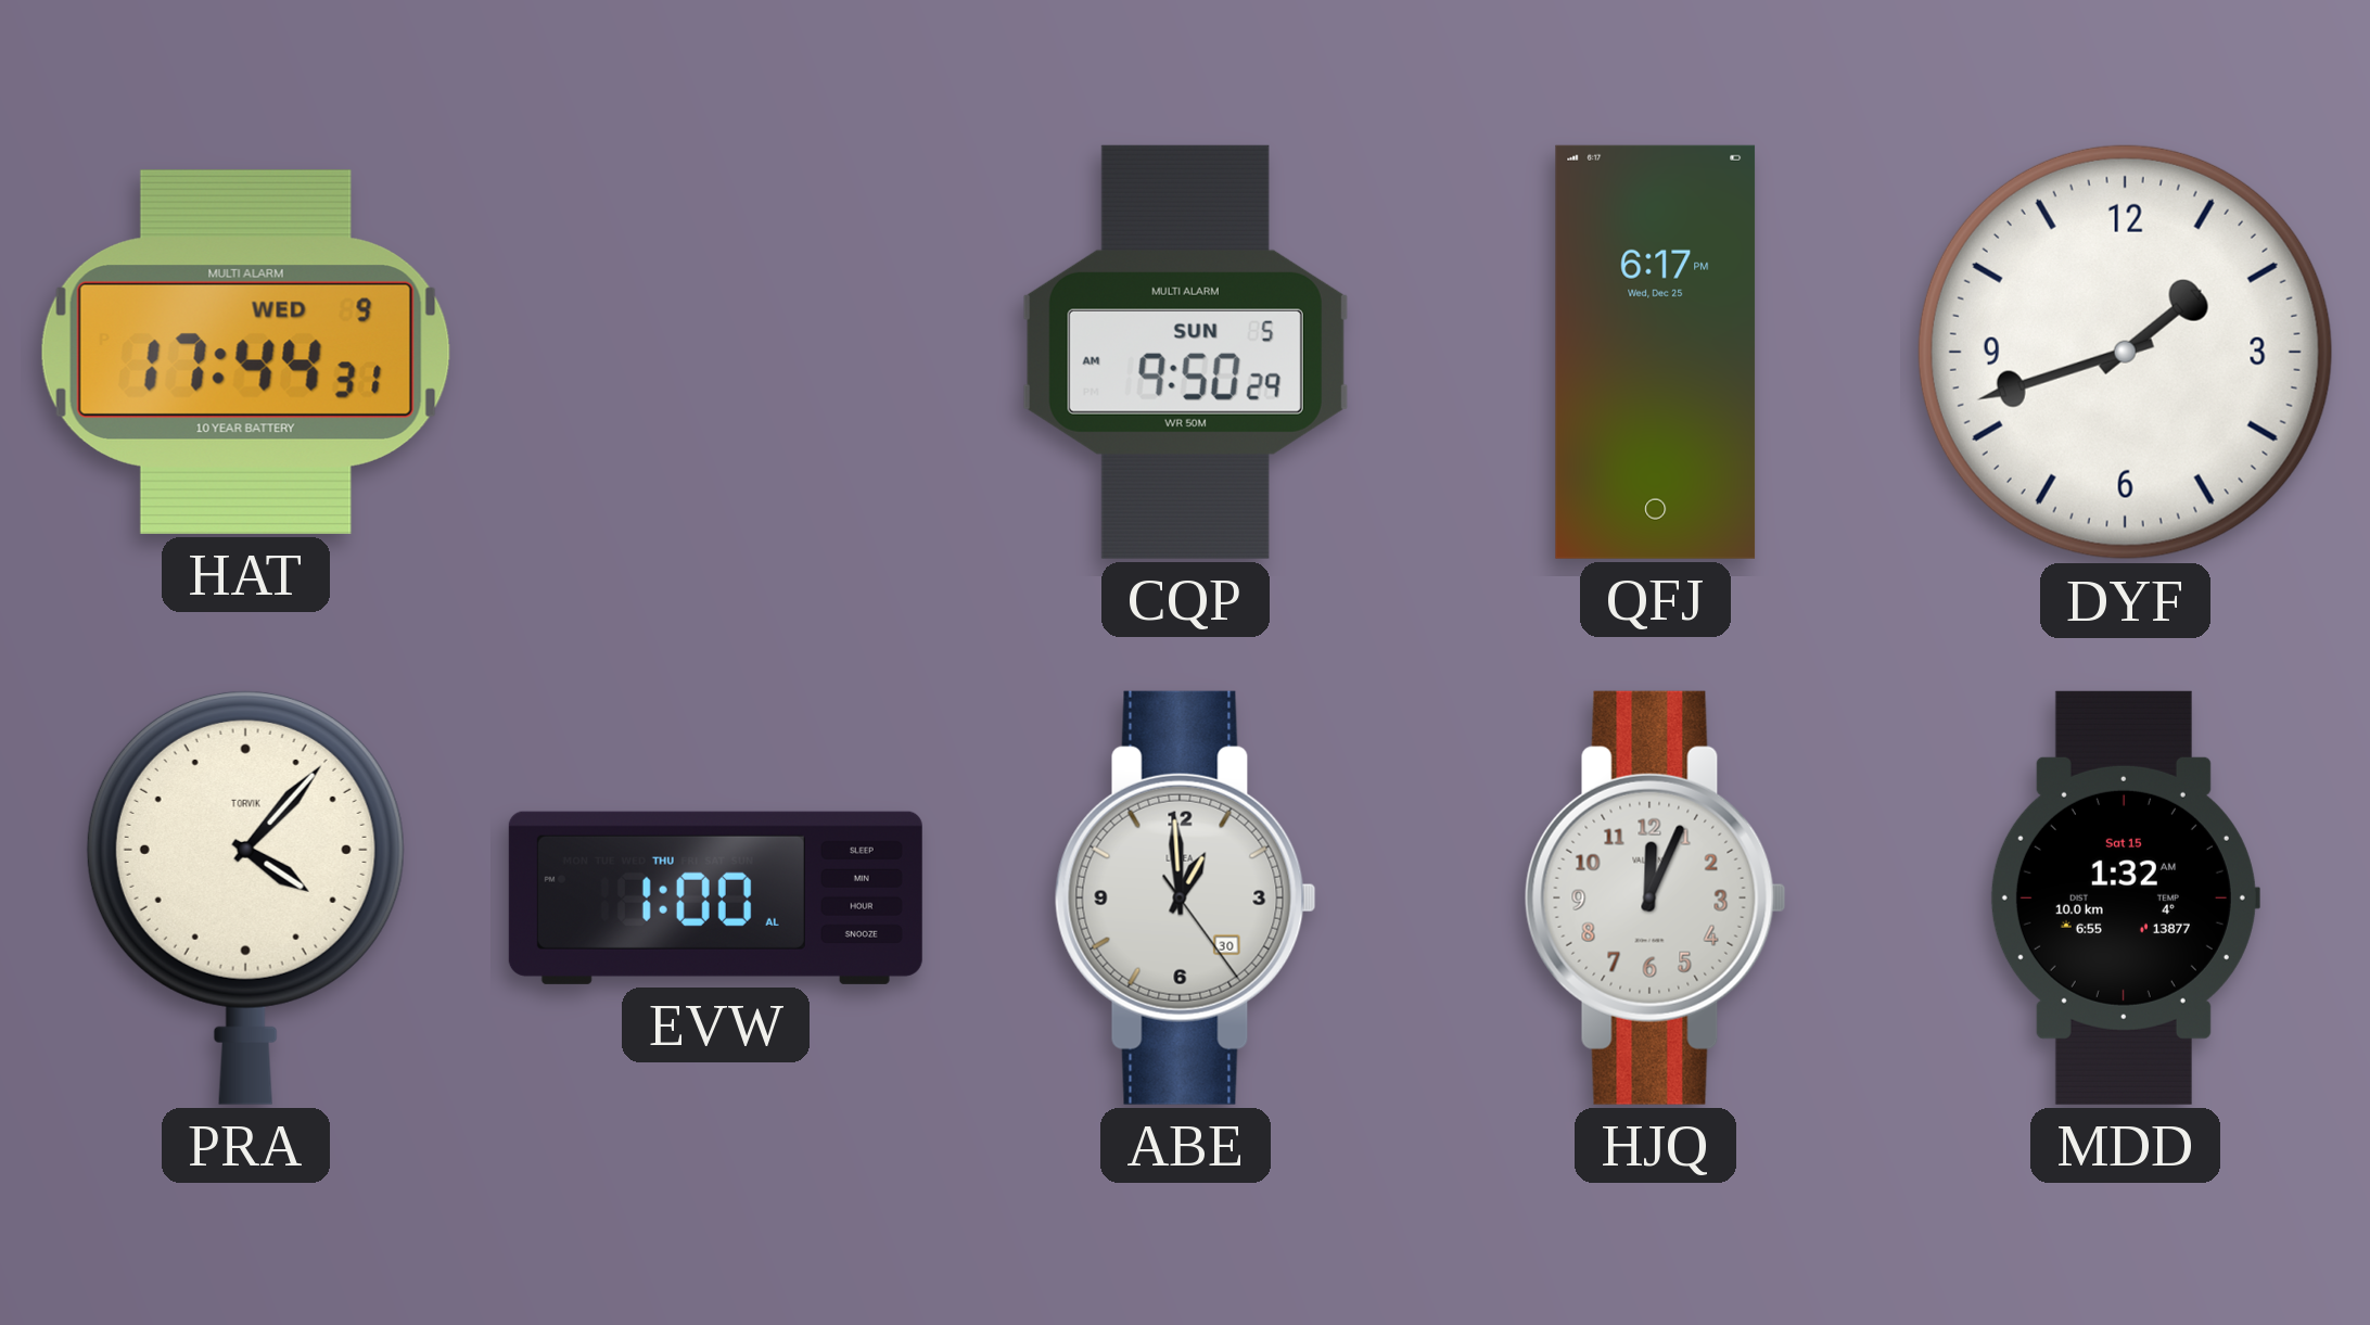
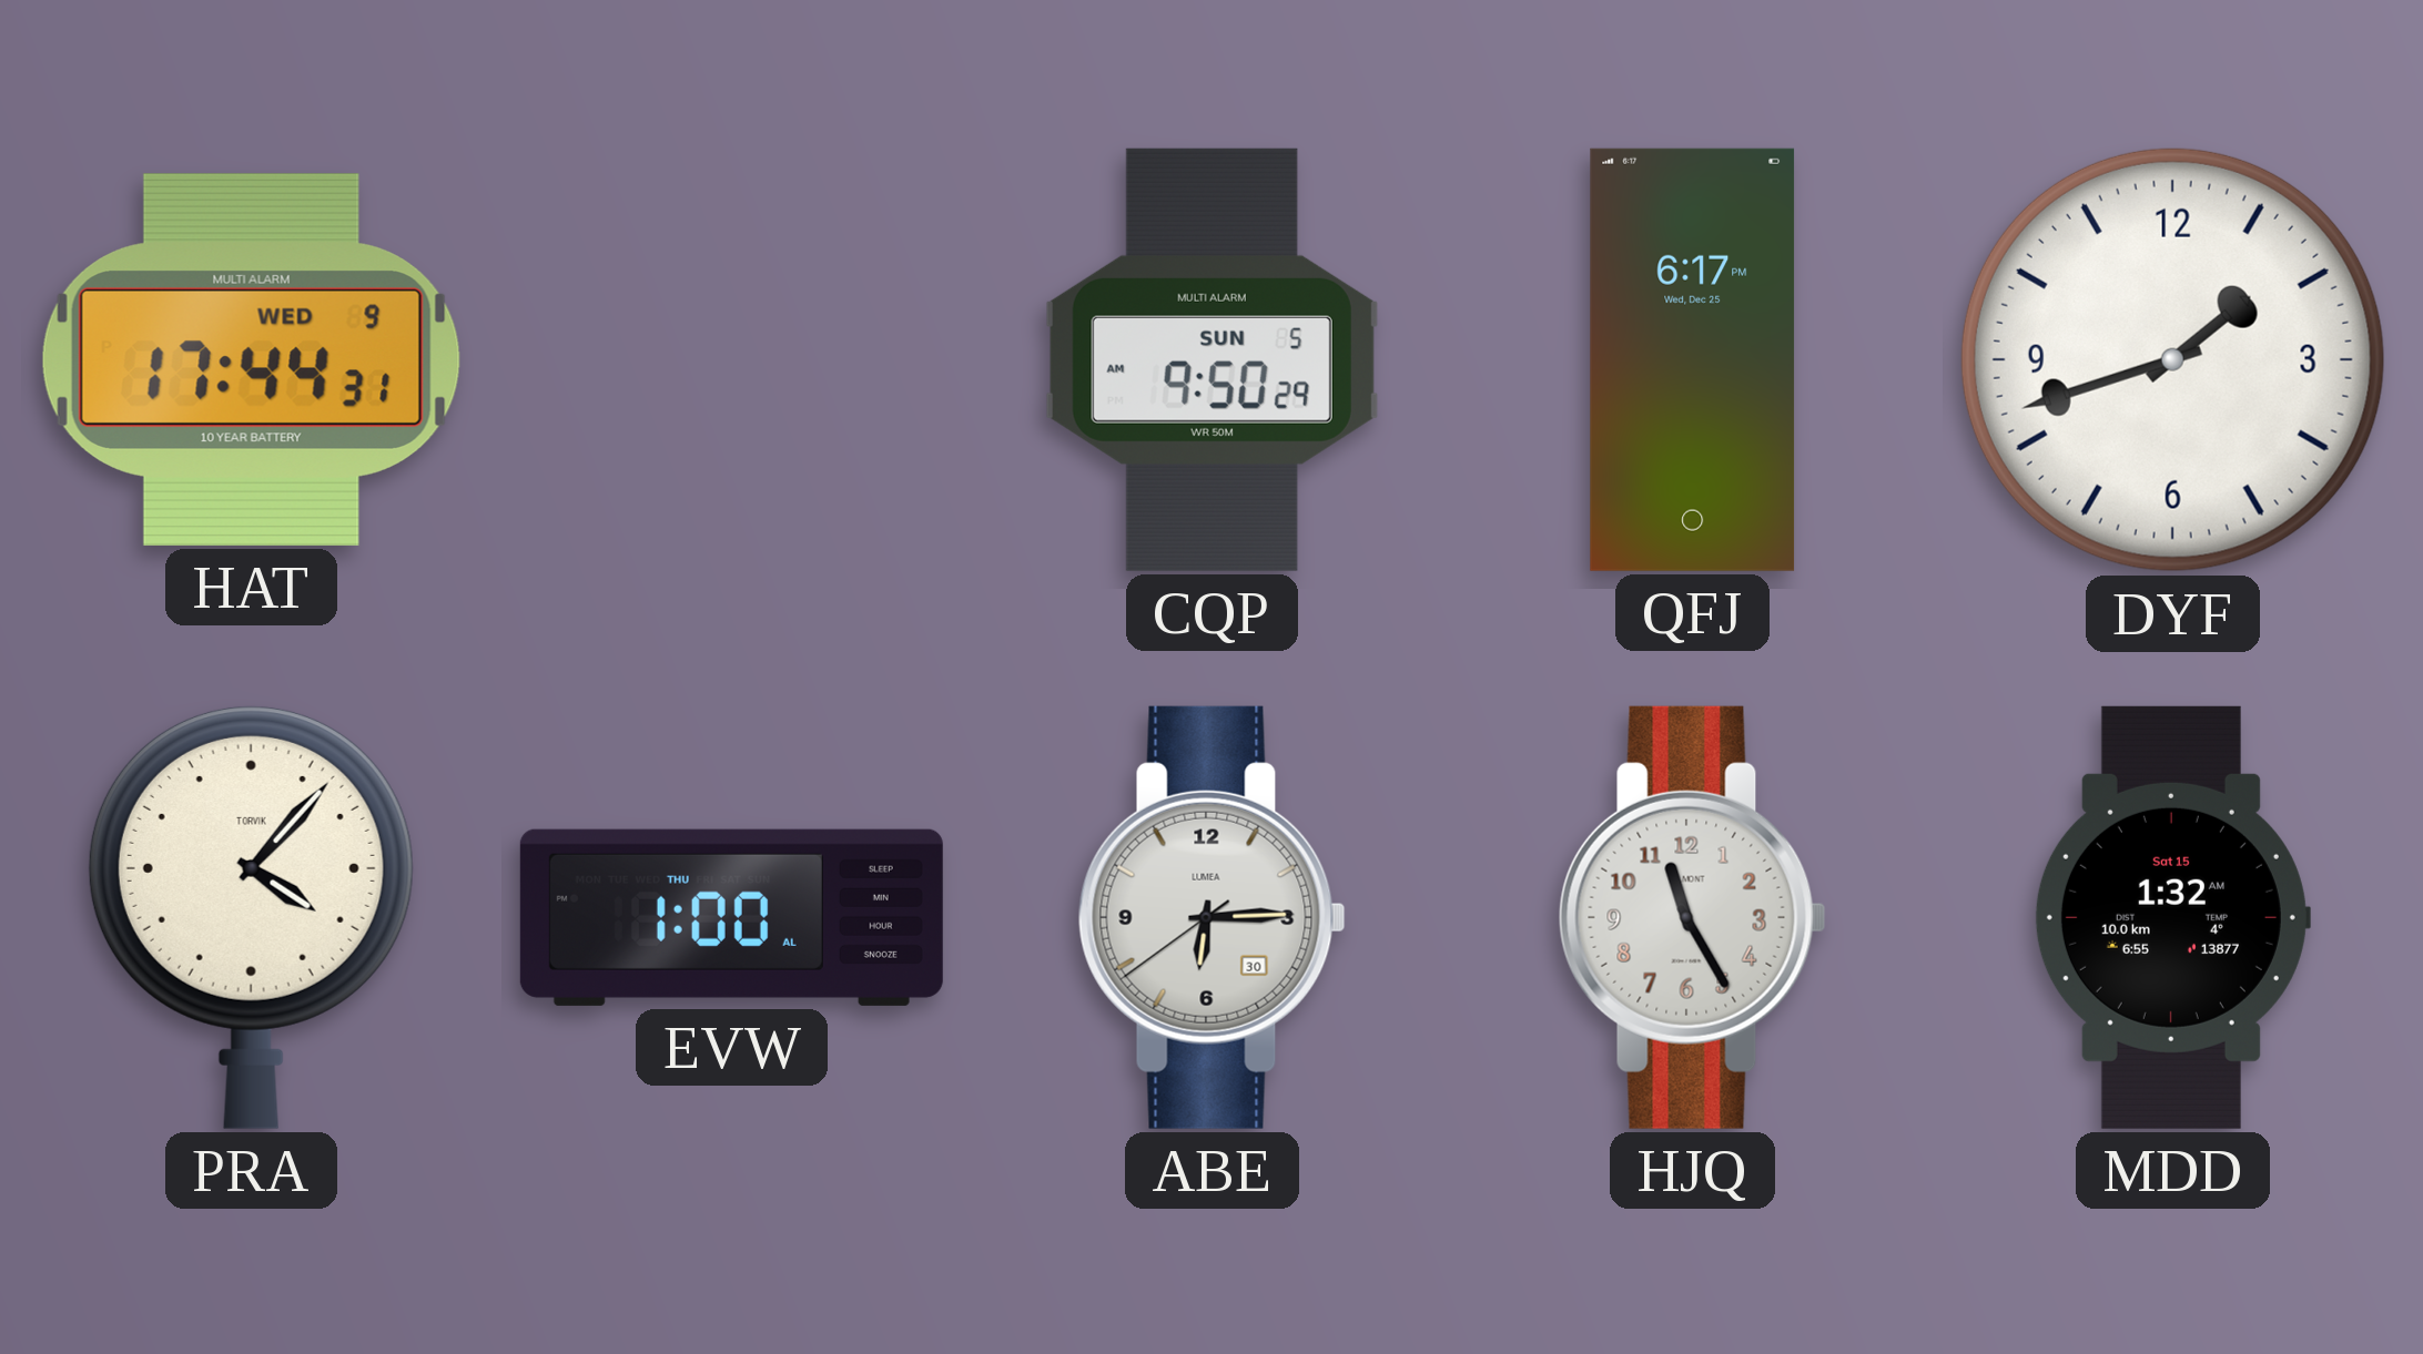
ABE: 12:59 -> 6:14
HJQ: 12:04 -> 11:25
